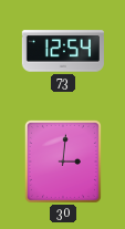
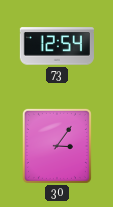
30: 3:01 -> 3:06
